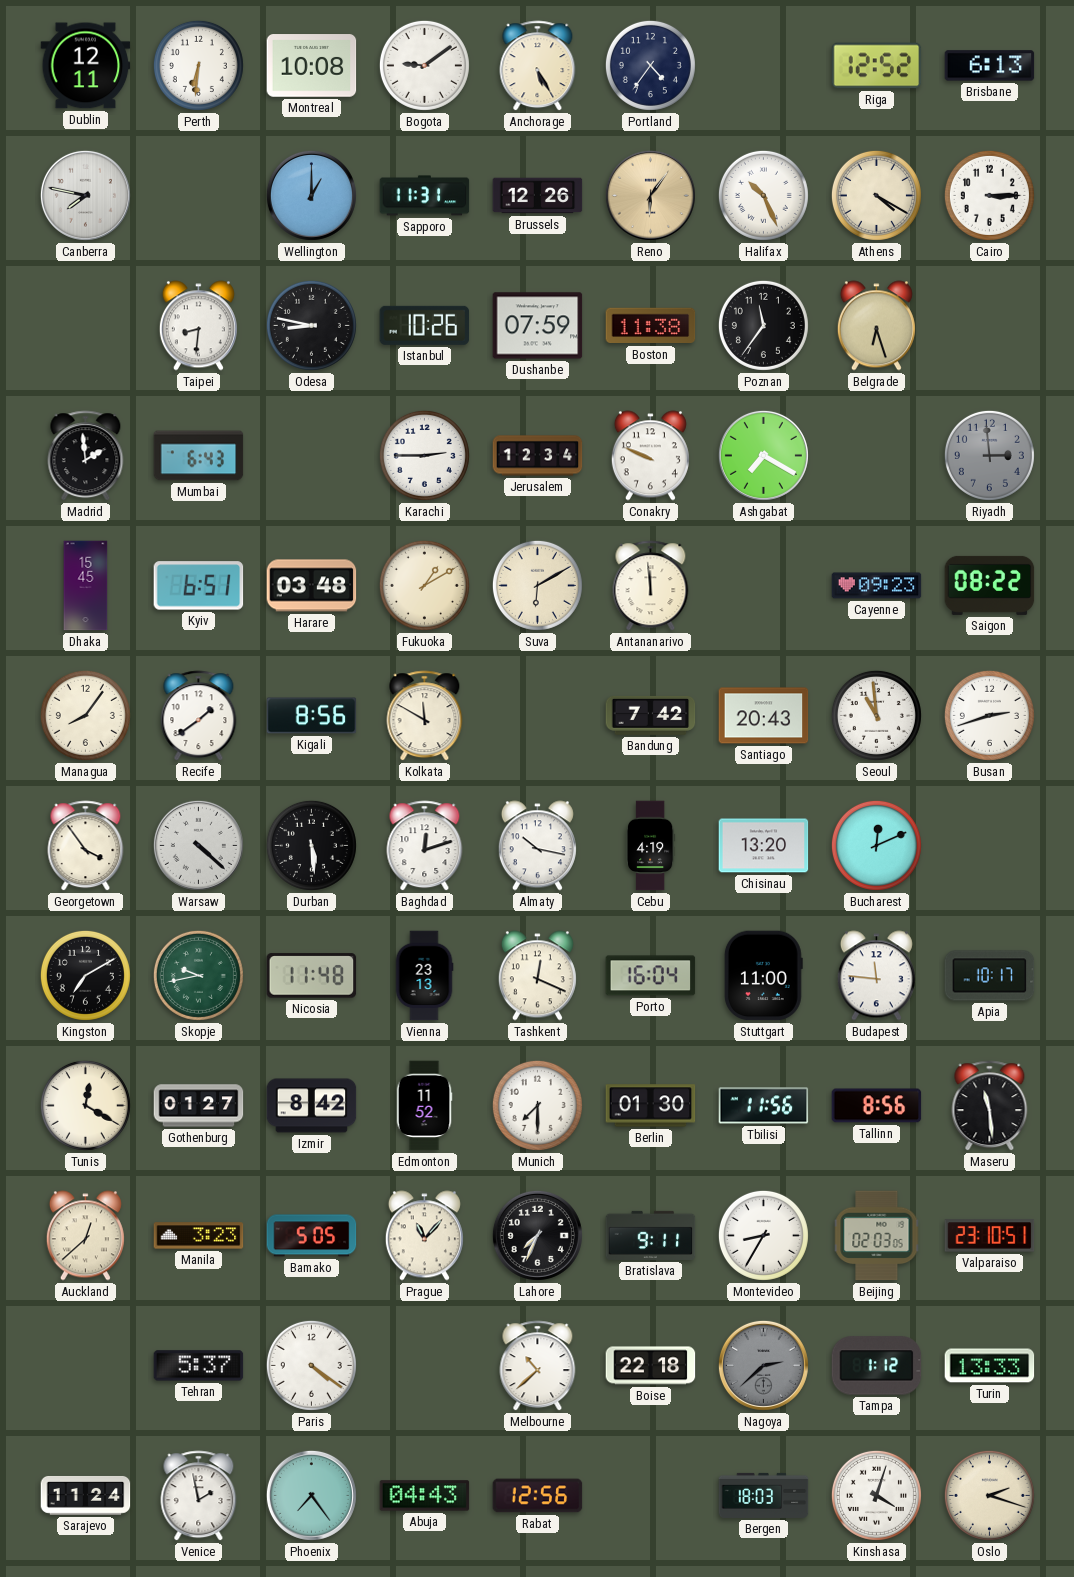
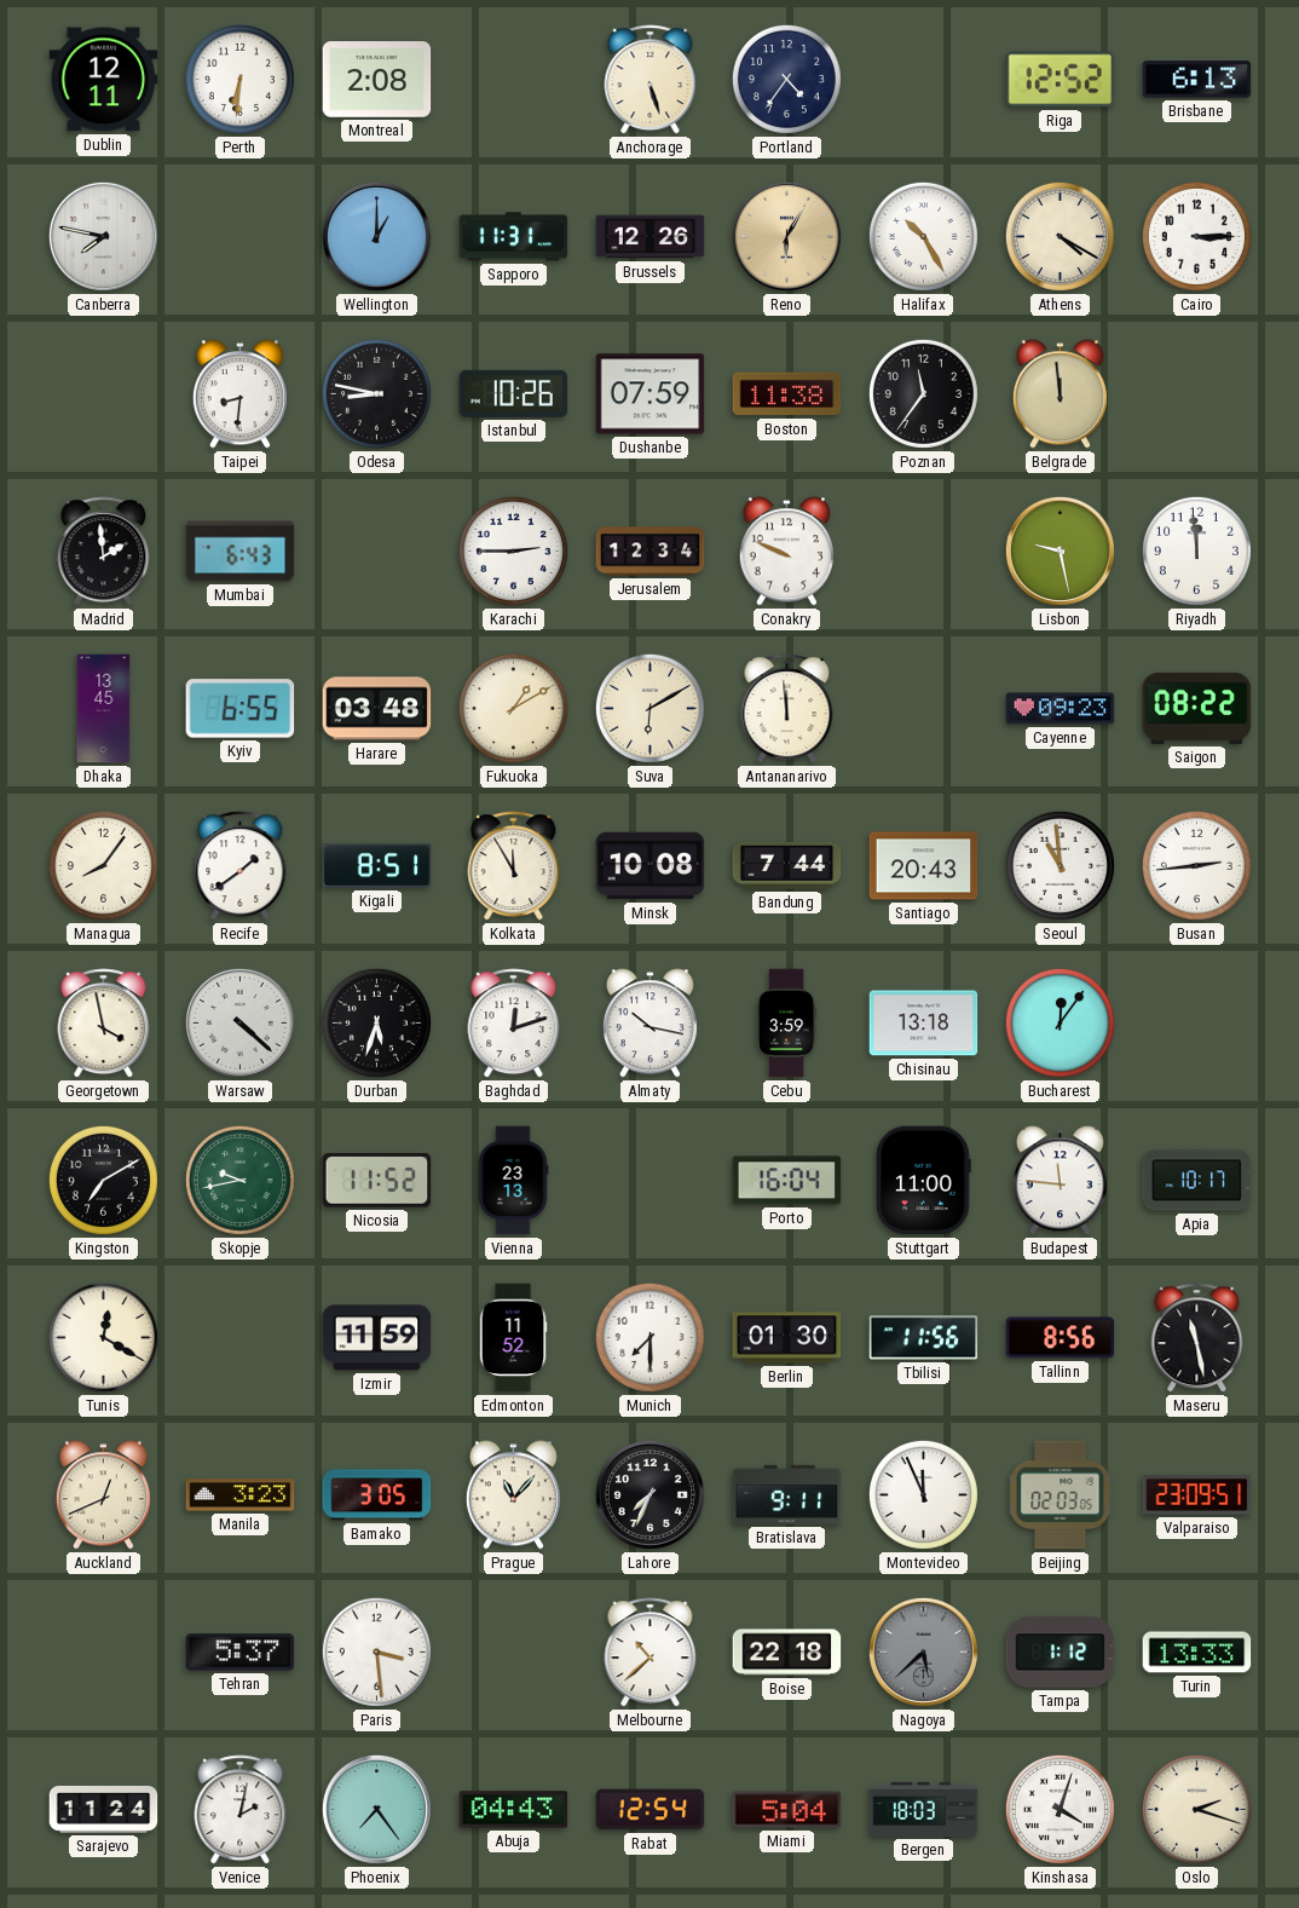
Montreal: 10:08 -> 2:08
Bogota: 9:09 -> none
Anchorage: 5:25 -> 5:27
Reno: 6:06 -> 6:05
Halifax: 10:26 -> 10:25
Belgrade: 6:27 -> 11:59
Ashgabat: 7:20 -> none
Lisbon: none -> 9:28
Riyadh: 2:59 -> 11:59
Riyadh dial: grey -> white
Dhaka: 15:45 -> 13:45
Kyiv: 6:51 -> 6:55
Kigali: 8:56 -> 8:51
Kolkata: 11:50 -> 11:55
Minsk: none -> 10:08
Bandung: 7:42 -> 7:44
Busan: 2:42 -> 2:44
Georgetown: 3:54 -> 3:58
Durban: 5:29 -> 5:33
Cebu: 4:19 -> 3:59
Chisinau: 13:20 -> 13:18
Bucharest: 12:11 -> 12:06
Nicosia: 11:48 -> 11:52
Tashkent: 12:19 -> none
Gothenburg: 01:27 -> none
Izmir: 8:42 -> 11:59
Maseru: 11:29 -> 11:28
Auckland: 12:38 -> 12:41
Bamako: 5:05 -> 3:05
Montevideo: 8:35 -> 11:56
Valparaiso: 23:10 -> 23:09
Paris: 4:21 -> 3:29
Nagoya: 2:38 -> 5:38
Venice: 1:58 -> 2:02
Rabat: 12:56 -> 12:54
Miami: none -> 5:04
